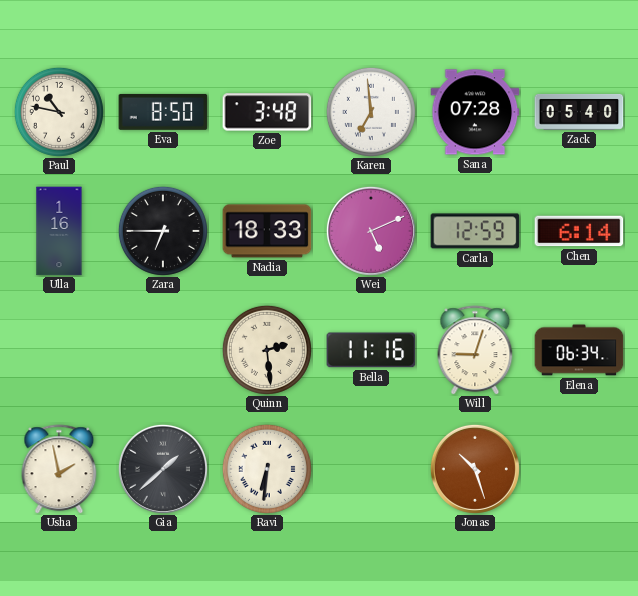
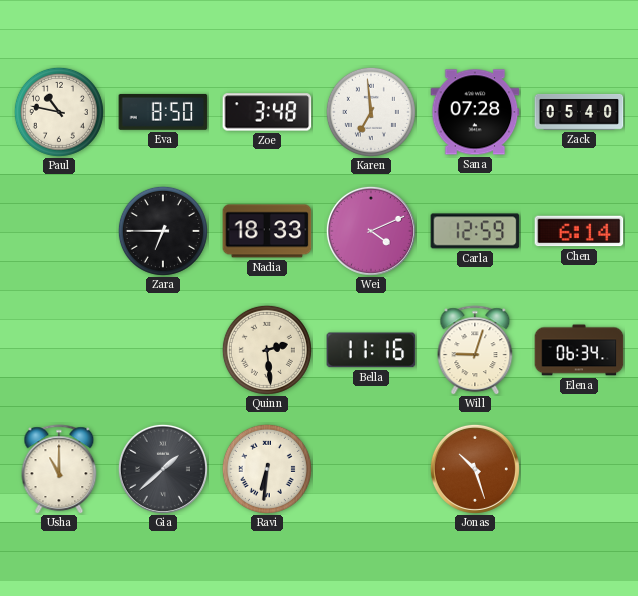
Ulla: 1:16 -> none
Wei: 5:11 -> 4:11
Usha: 1:58 -> 11:00
